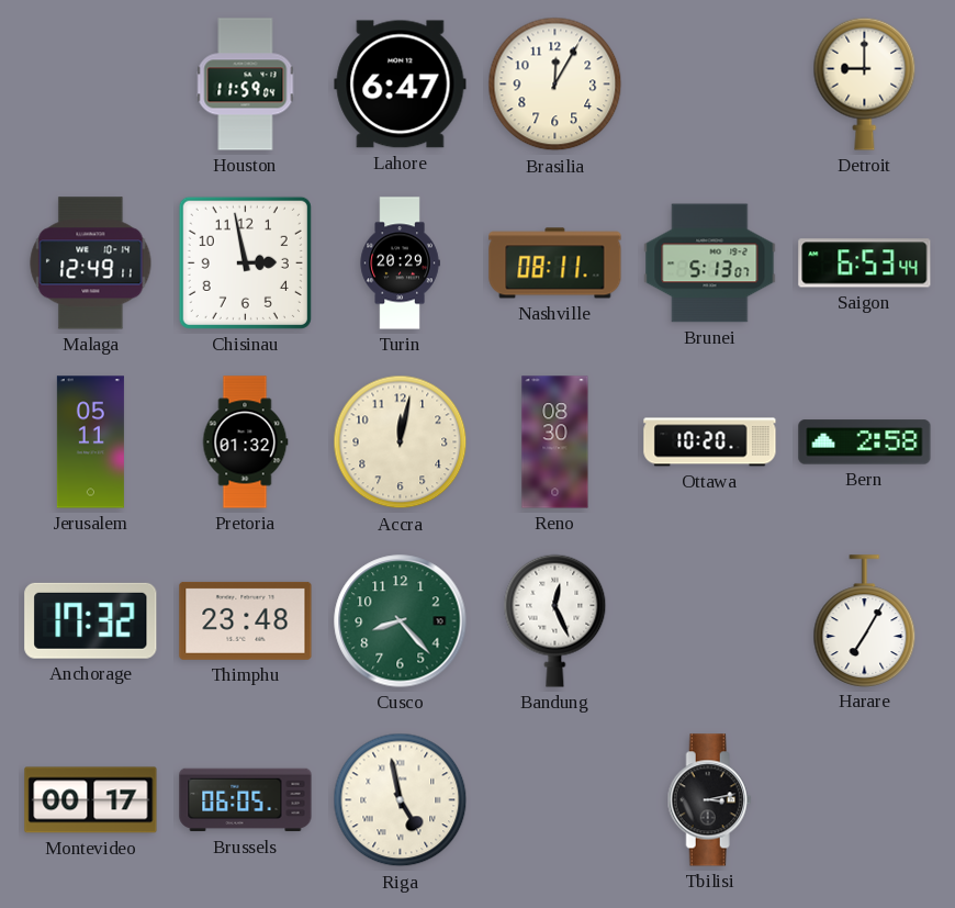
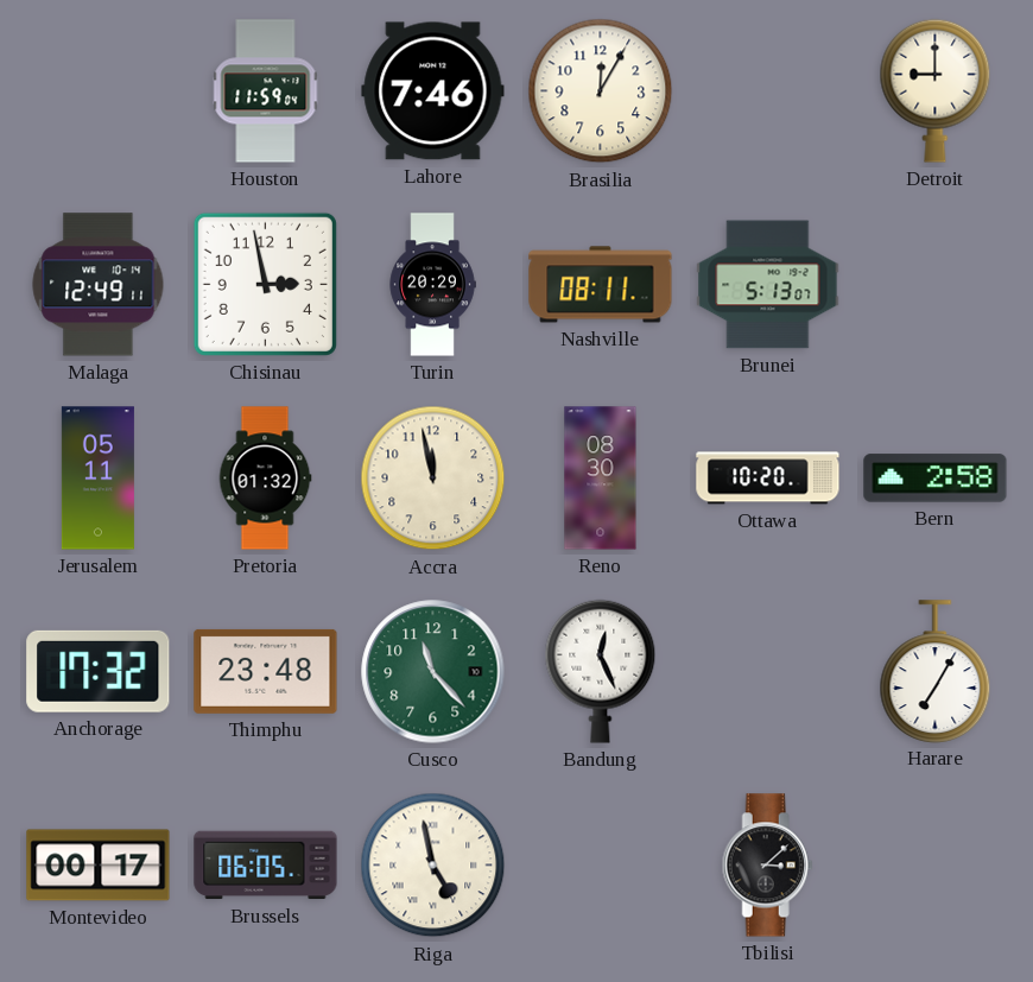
Lahore: 6:47 -> 7:46
Saigon: 6:53 -> none
Accra: 12:02 -> 11:58
Cusco: 8:23 -> 11:23
Tbilisi: 3:13 -> 3:08
